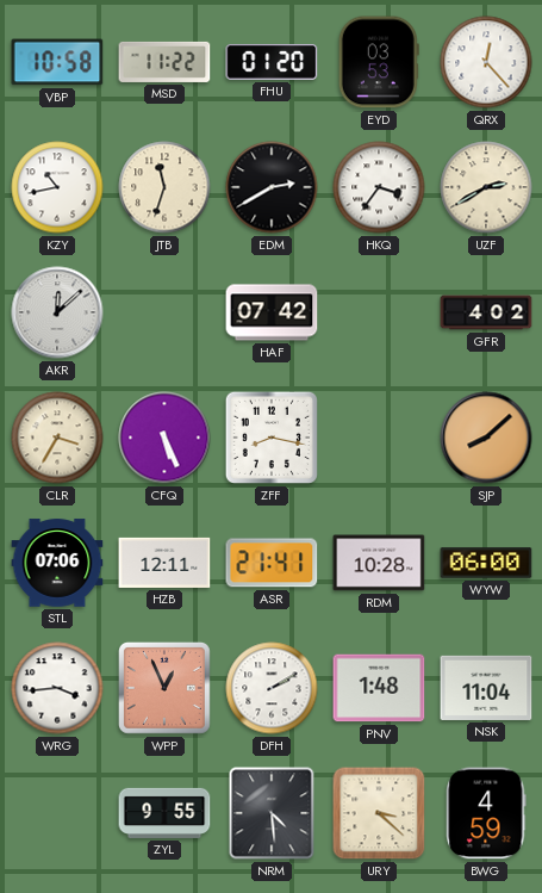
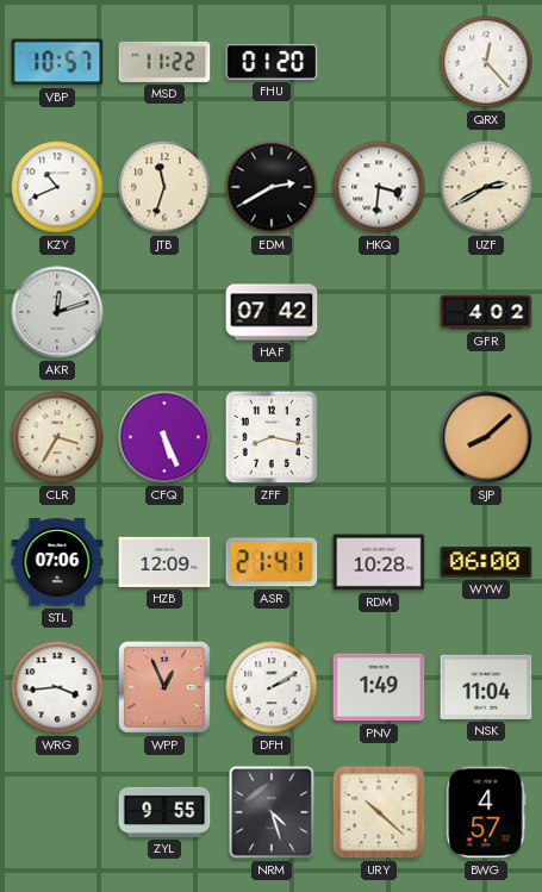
VBP: 10:58 -> 10:57
EYD: 03:53 -> none
KZY: 10:43 -> 10:41
HKQ: 3:36 -> 3:31
AKR: 12:08 -> 12:12
HZB: 12:11 -> 12:09
PNV: 1:48 -> 1:49
NRM: 4:29 -> 4:27
URY: 3:22 -> 10:22
BWG: 4:59 -> 4:57
